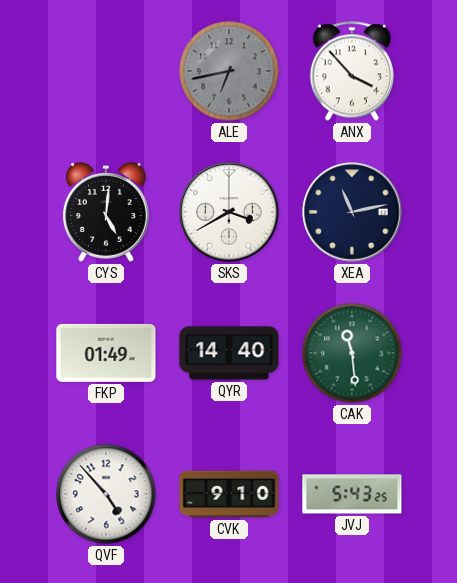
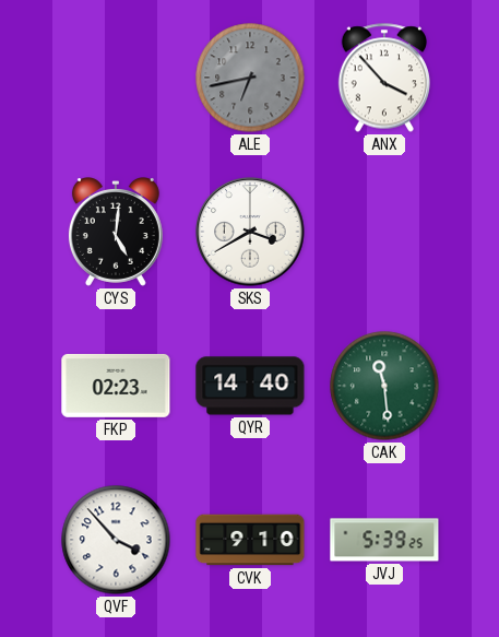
XEA: 11:13 -> none
FKP: 01:49 -> 02:23
QVF: 4:53 -> 3:53
JVJ: 5:43 -> 5:39
